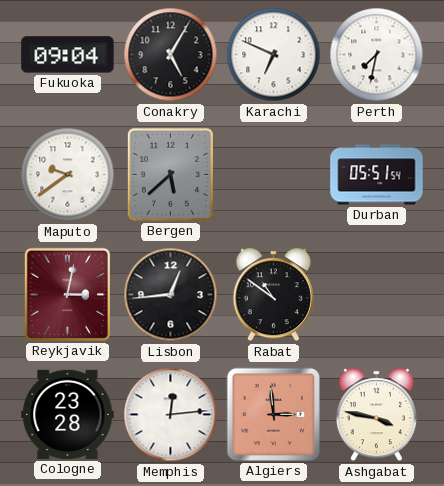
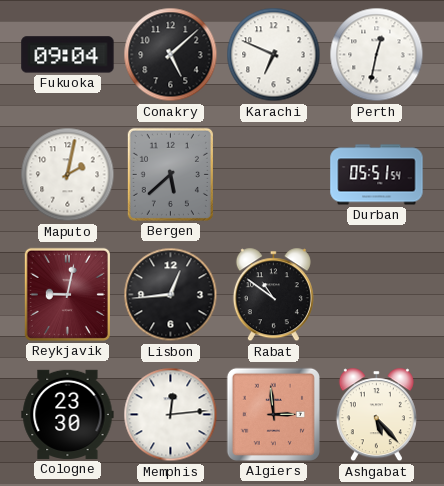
Conakry: 5:05 -> 5:08
Perth: 7:32 -> 12:32
Maputo: 9:39 -> 2:02
Reykjavik: 3:02 -> 9:02
Cologne: 23:28 -> 23:30
Ashgabat: 3:47 -> 5:23
